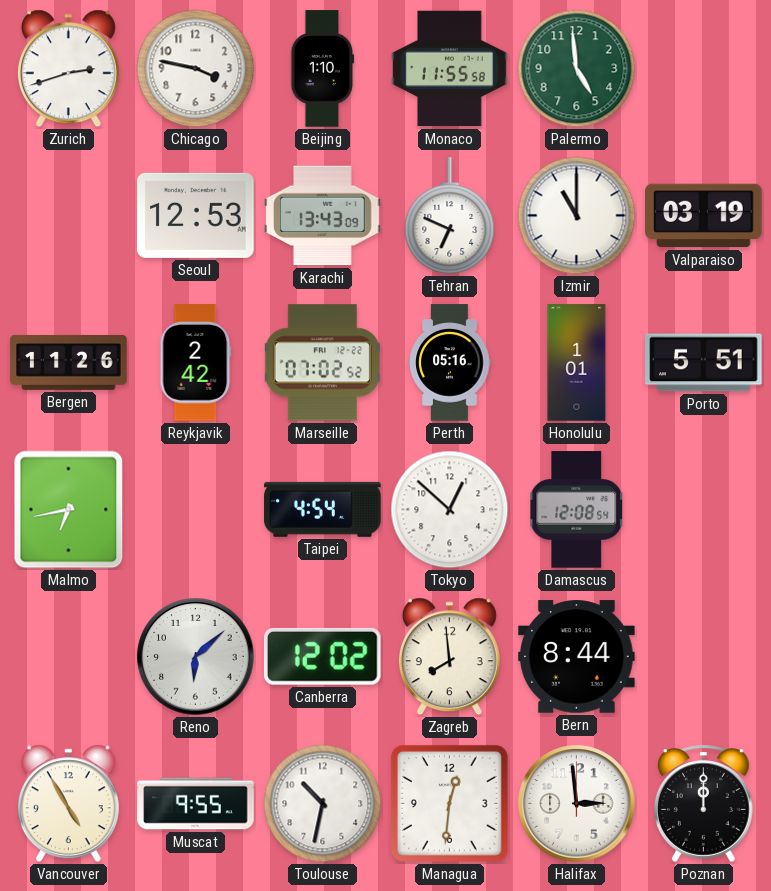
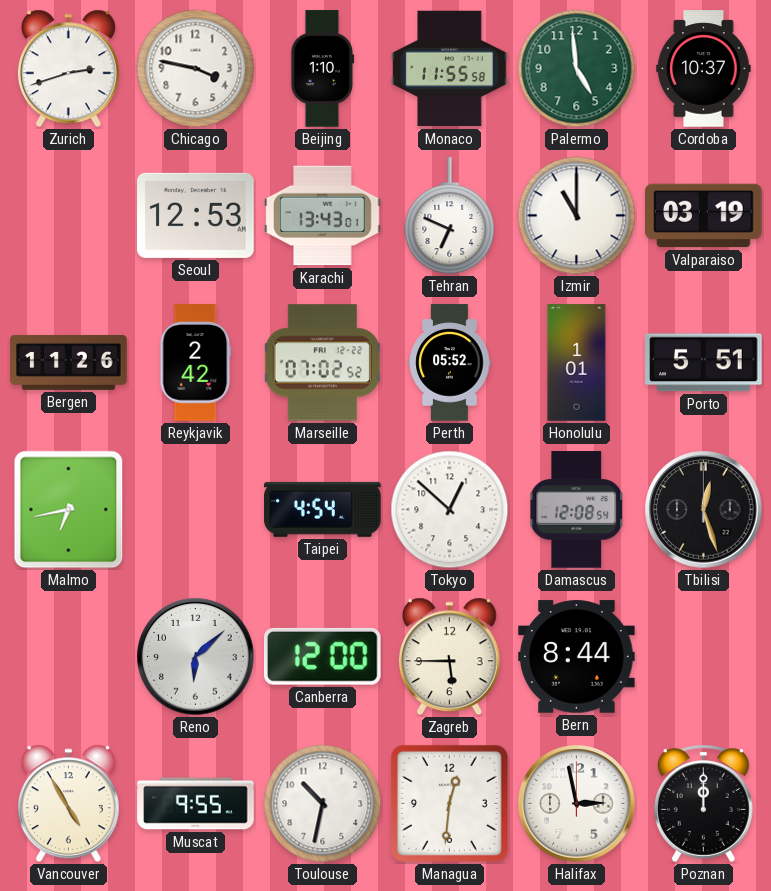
Cordoba: none -> 10:37
Karachi: 13:43:09 -> 13:43:01
Perth: 05:16 -> 05:52
Tbilisi: none -> 12:27
Canberra: 12:02 -> 12:00
Zagreb: 7:59 -> 5:45
Halifax: 2:59 -> 2:58
